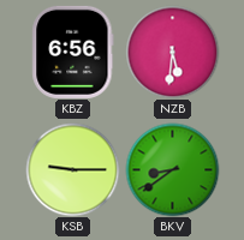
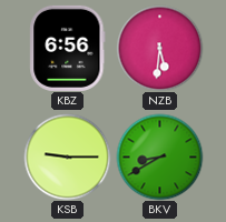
BKV: 8:39 -> 8:40
